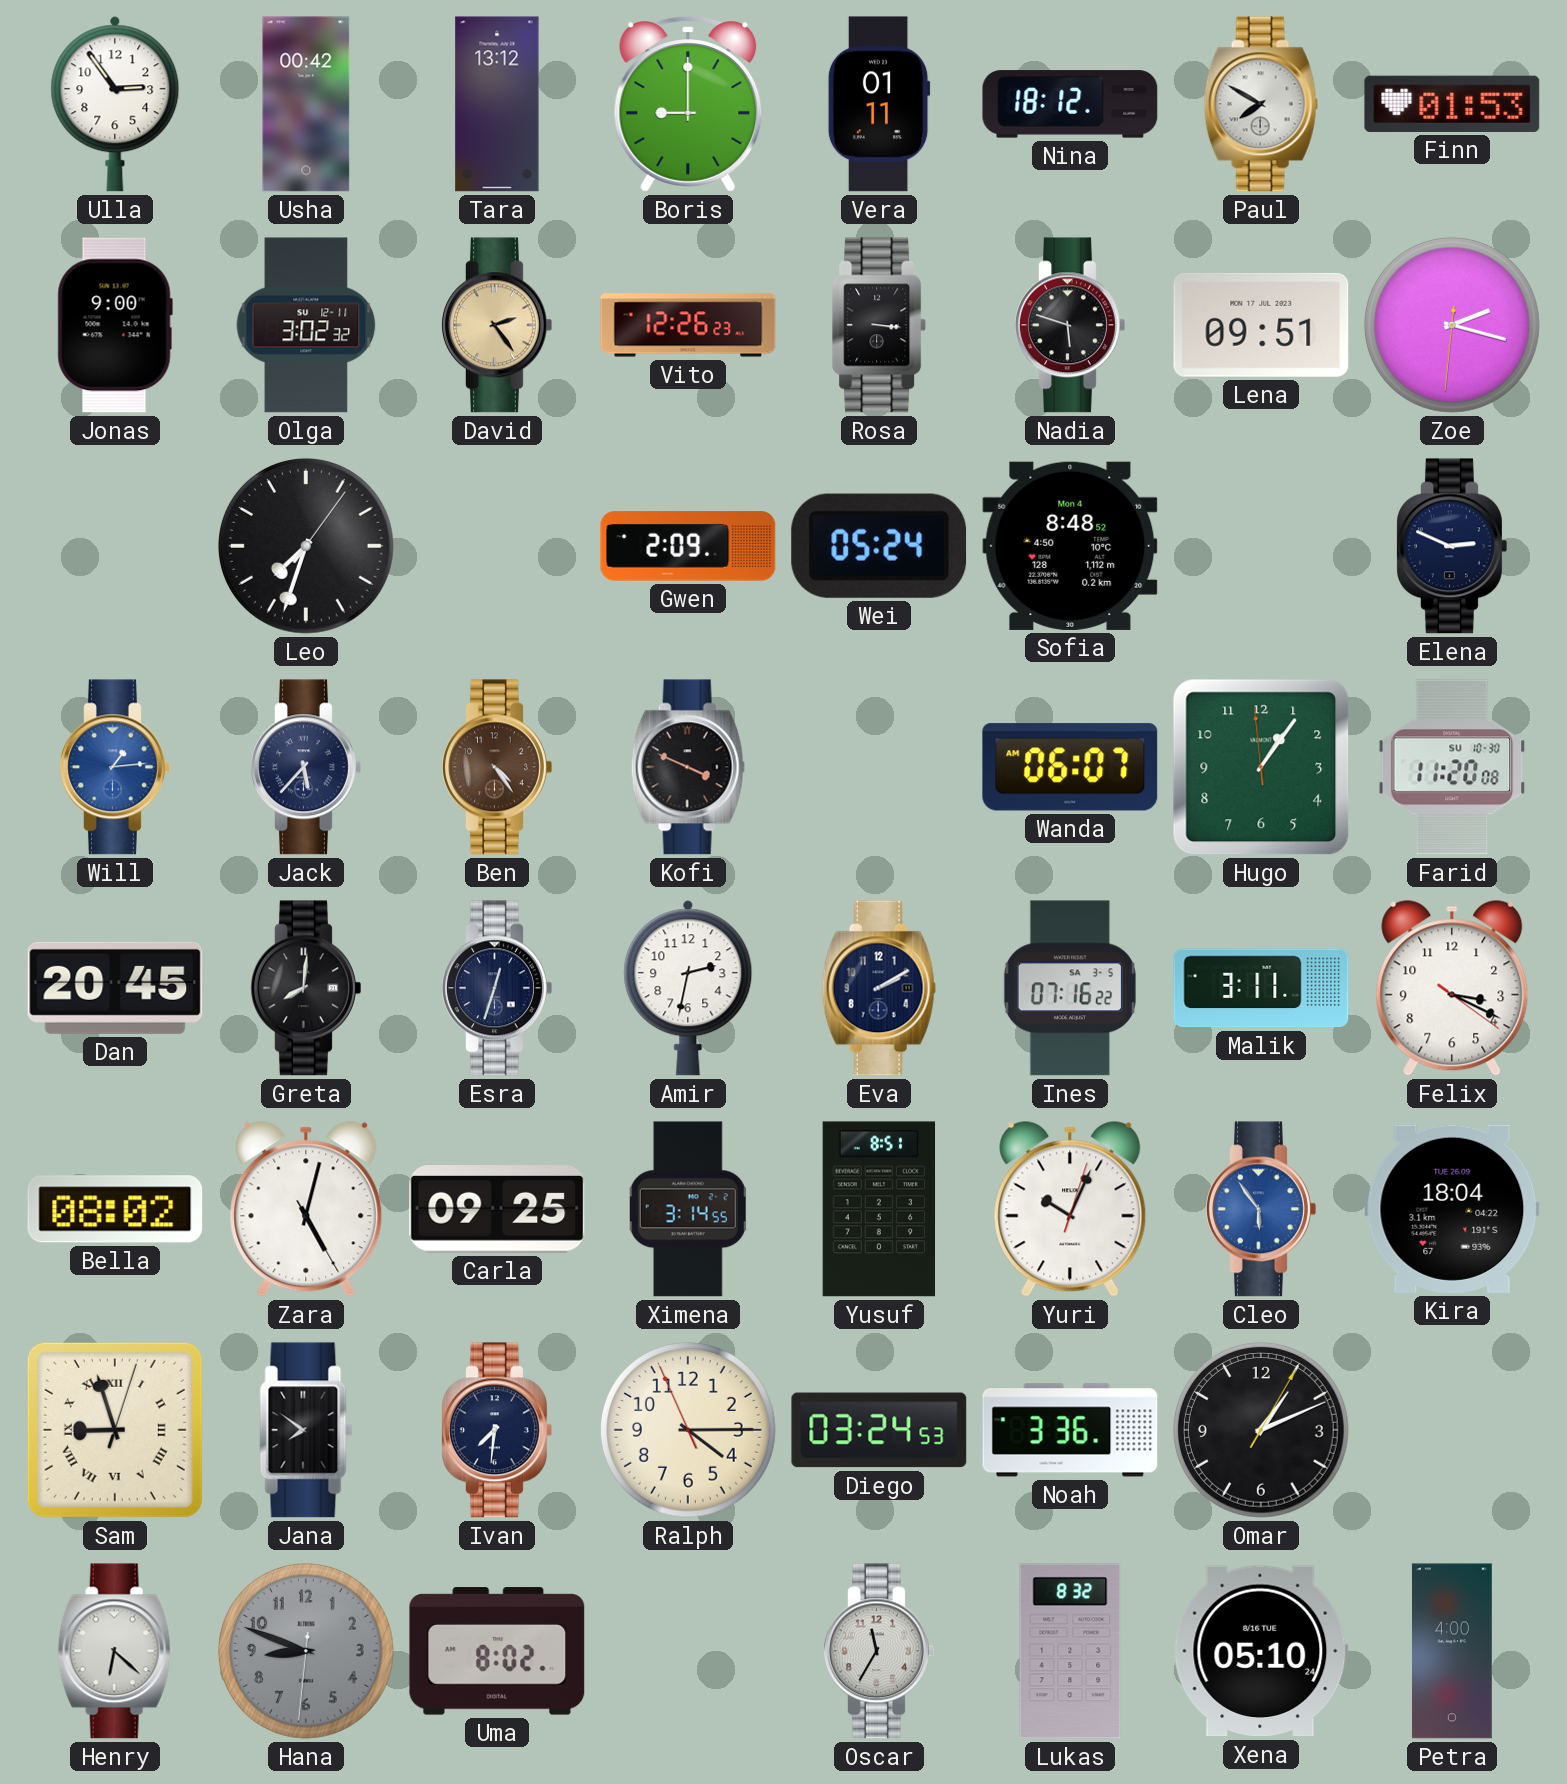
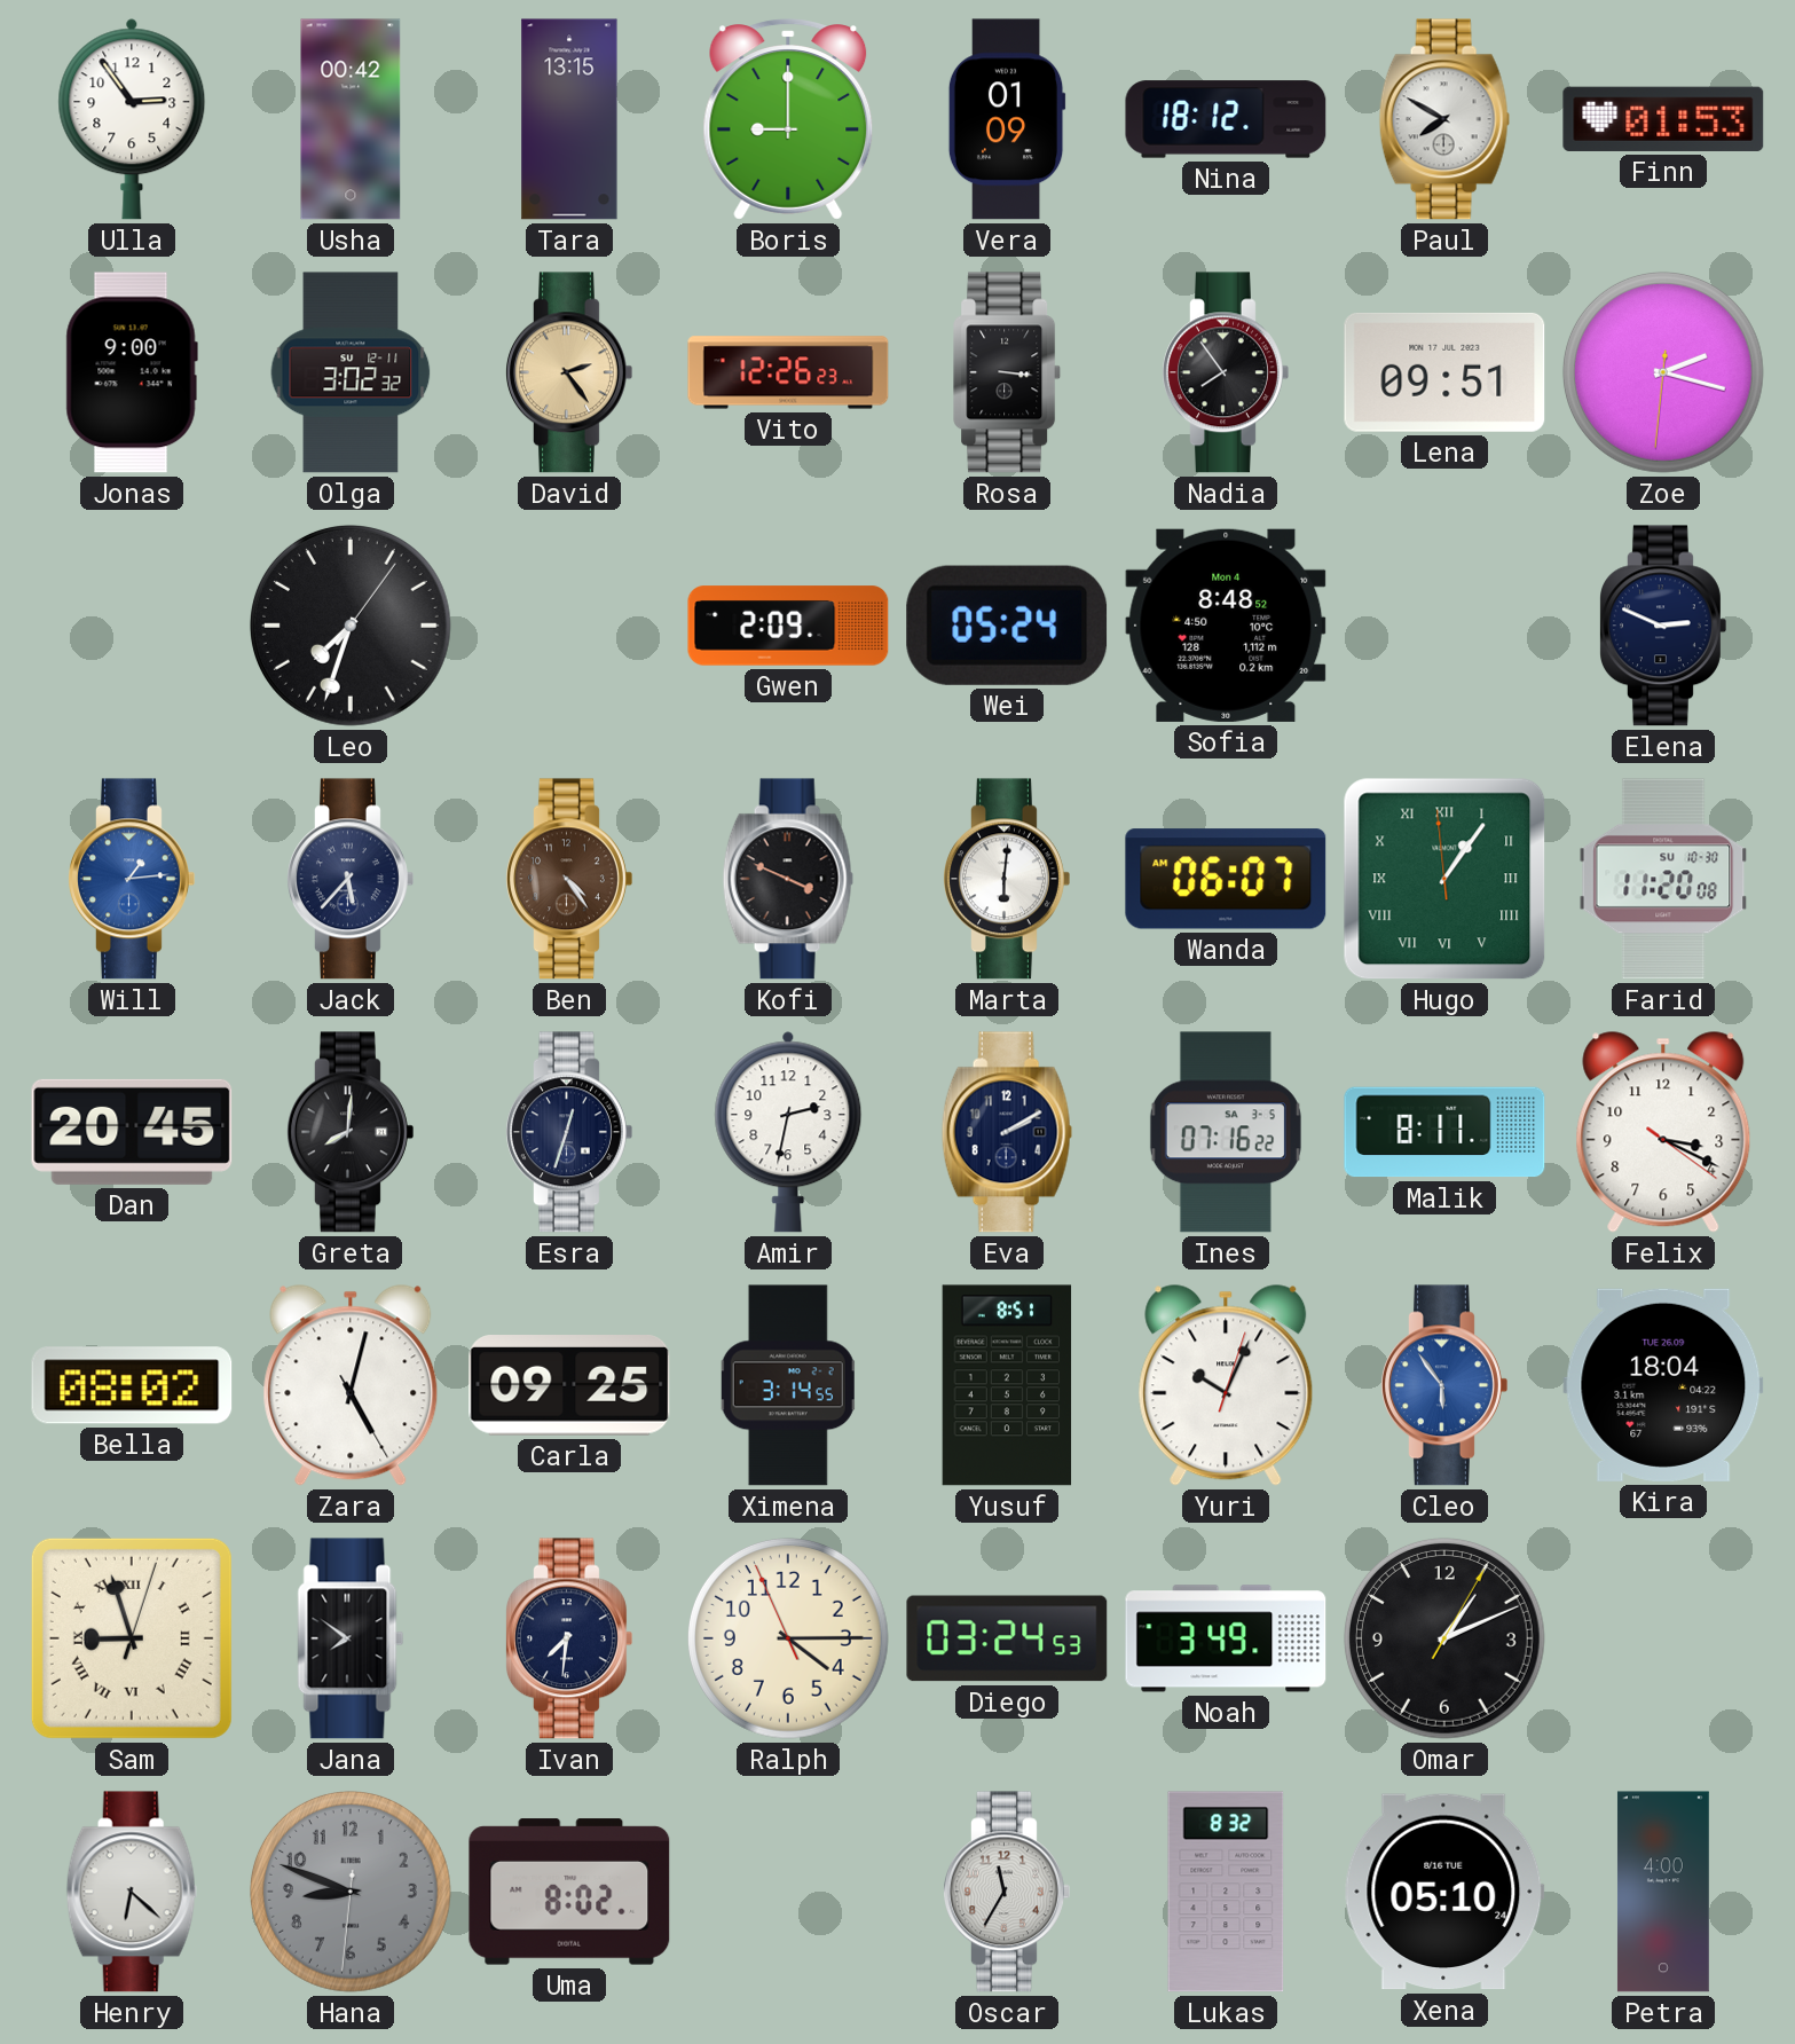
Tara: 13:12 -> 13:15
Vera: 01:11 -> 01:09
Nadia: 5:48 -> 7:54
Marta: none -> 6:01
Hugo numerals: Arabic -> Roman
Malik: 3:11 -> 8:11
Noah: 3:36 -> 3:49
